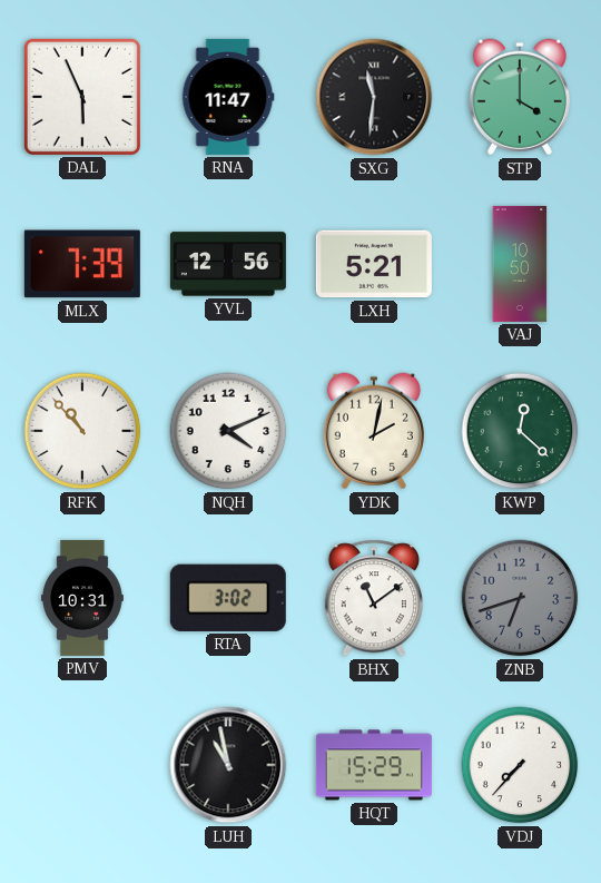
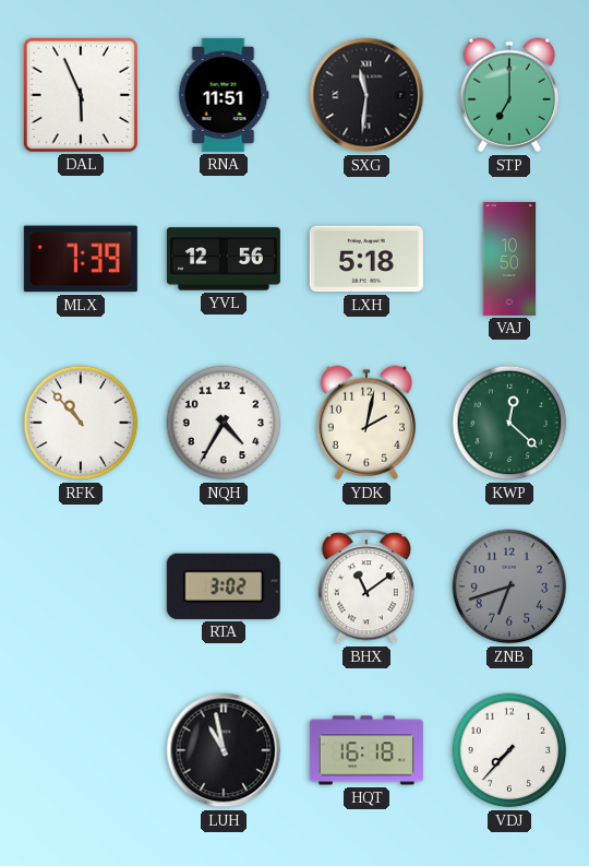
RNA: 11:47 -> 11:51
STP: 4:00 -> 7:00
LXH: 5:21 -> 5:18
NQH: 4:11 -> 4:35
PMV: 10:31 -> none
HQT: 15:29 -> 16:18
